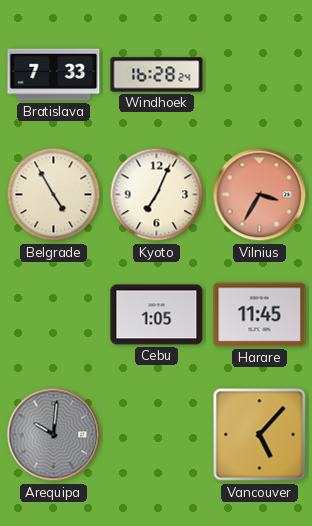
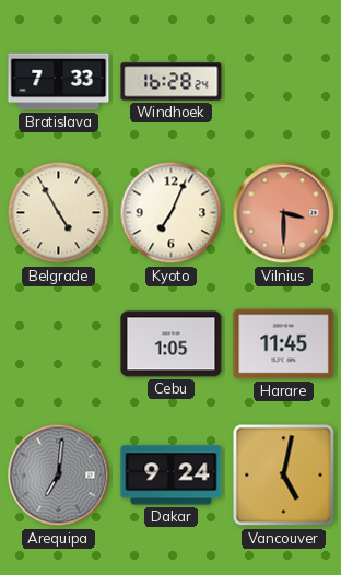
Vilnius: 3:35 -> 3:30
Arequipa: 10:01 -> 7:01
Dakar: none -> 9:24
Vancouver: 5:07 -> 5:02
